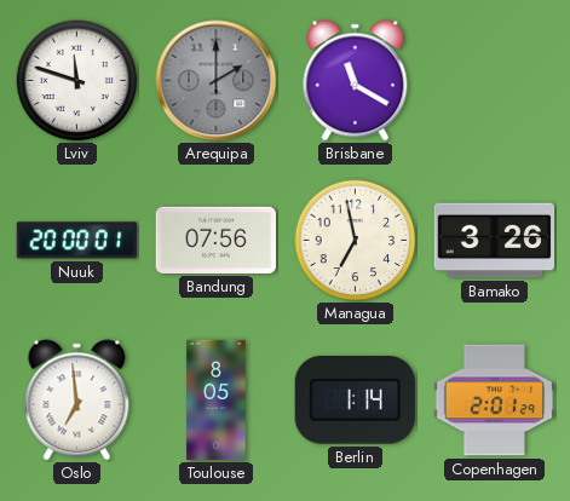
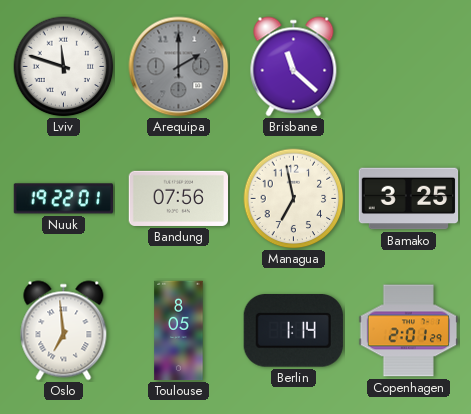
Brisbane: 11:20 -> 11:22
Nuuk: 20:00 -> 19:22
Bamako: 3:26 -> 3:25
